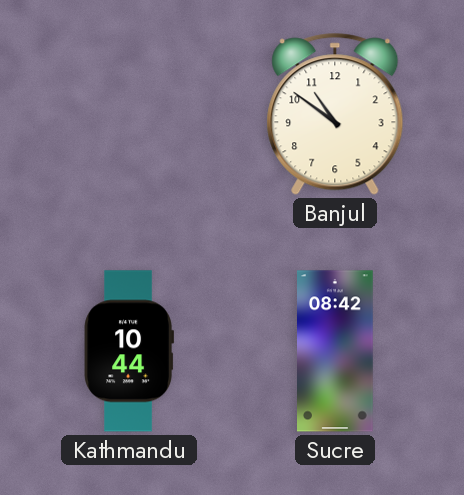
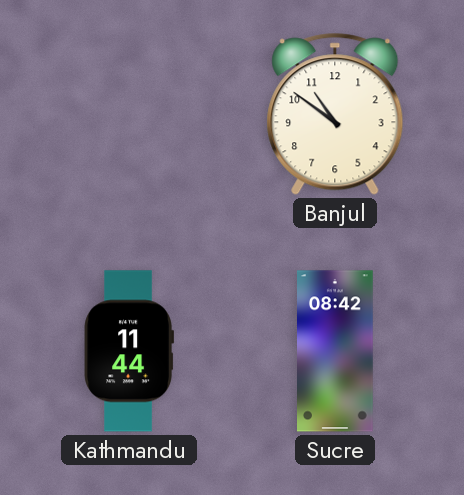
Kathmandu: 10:44 -> 11:44
